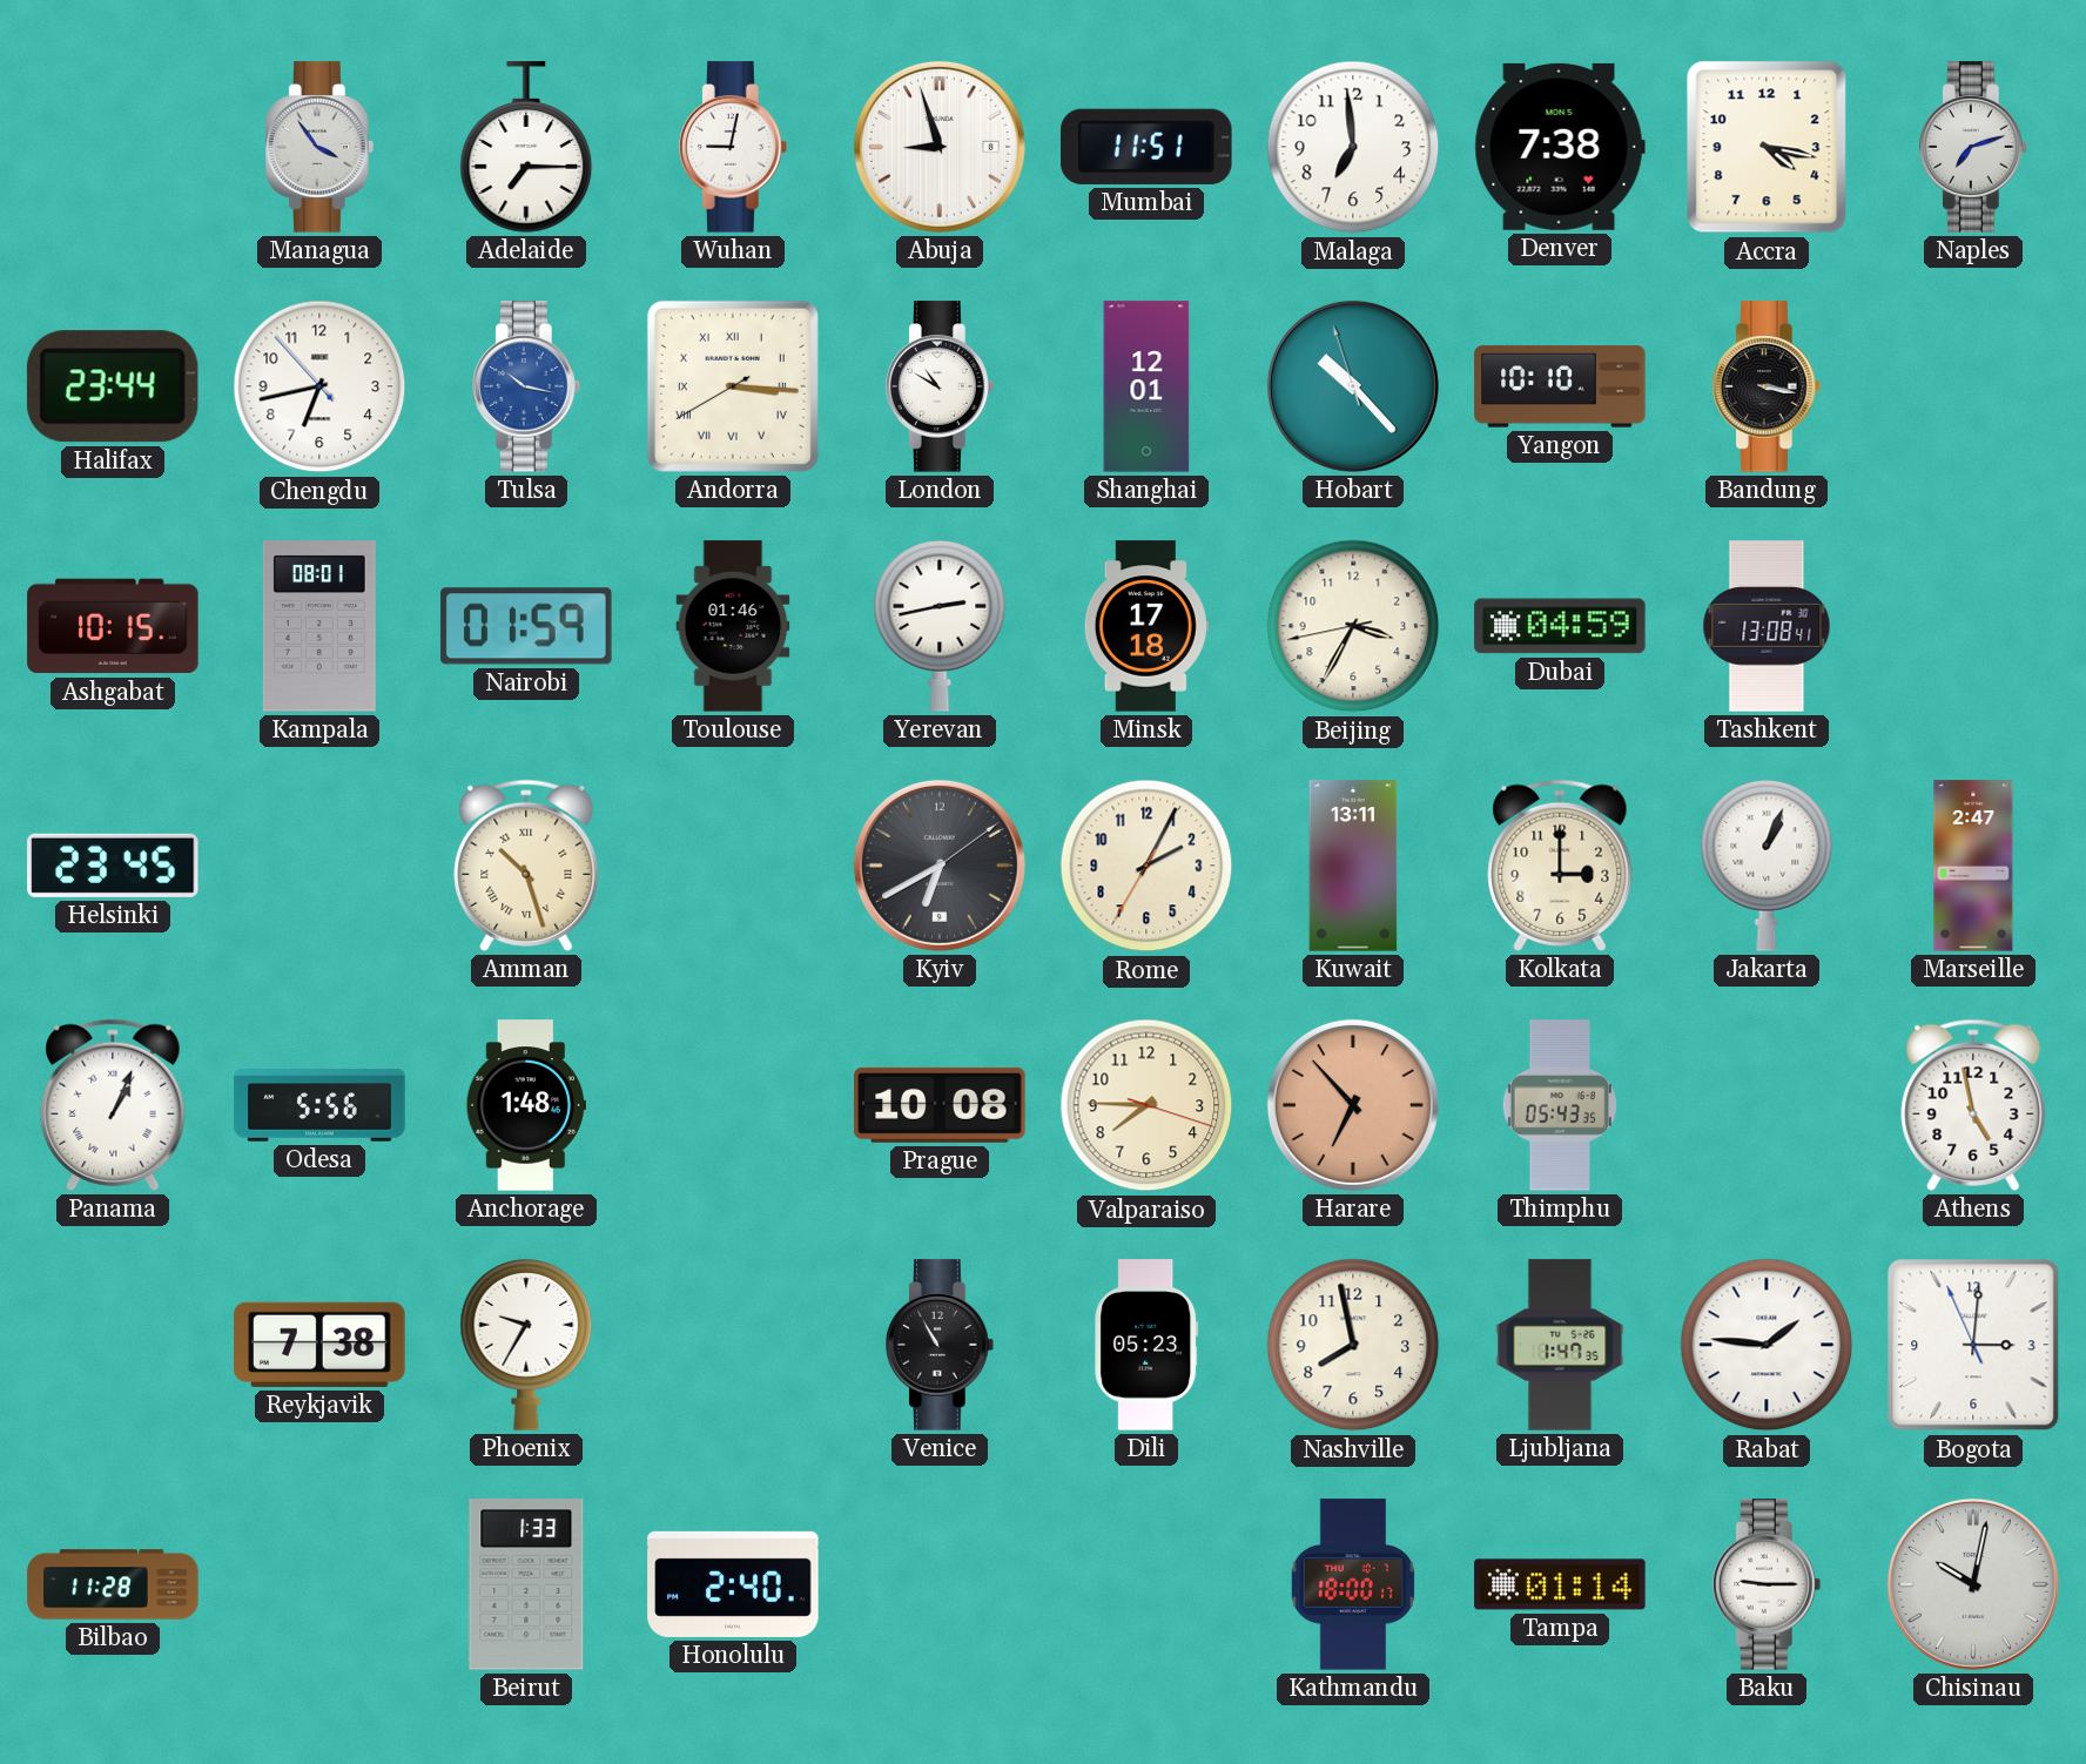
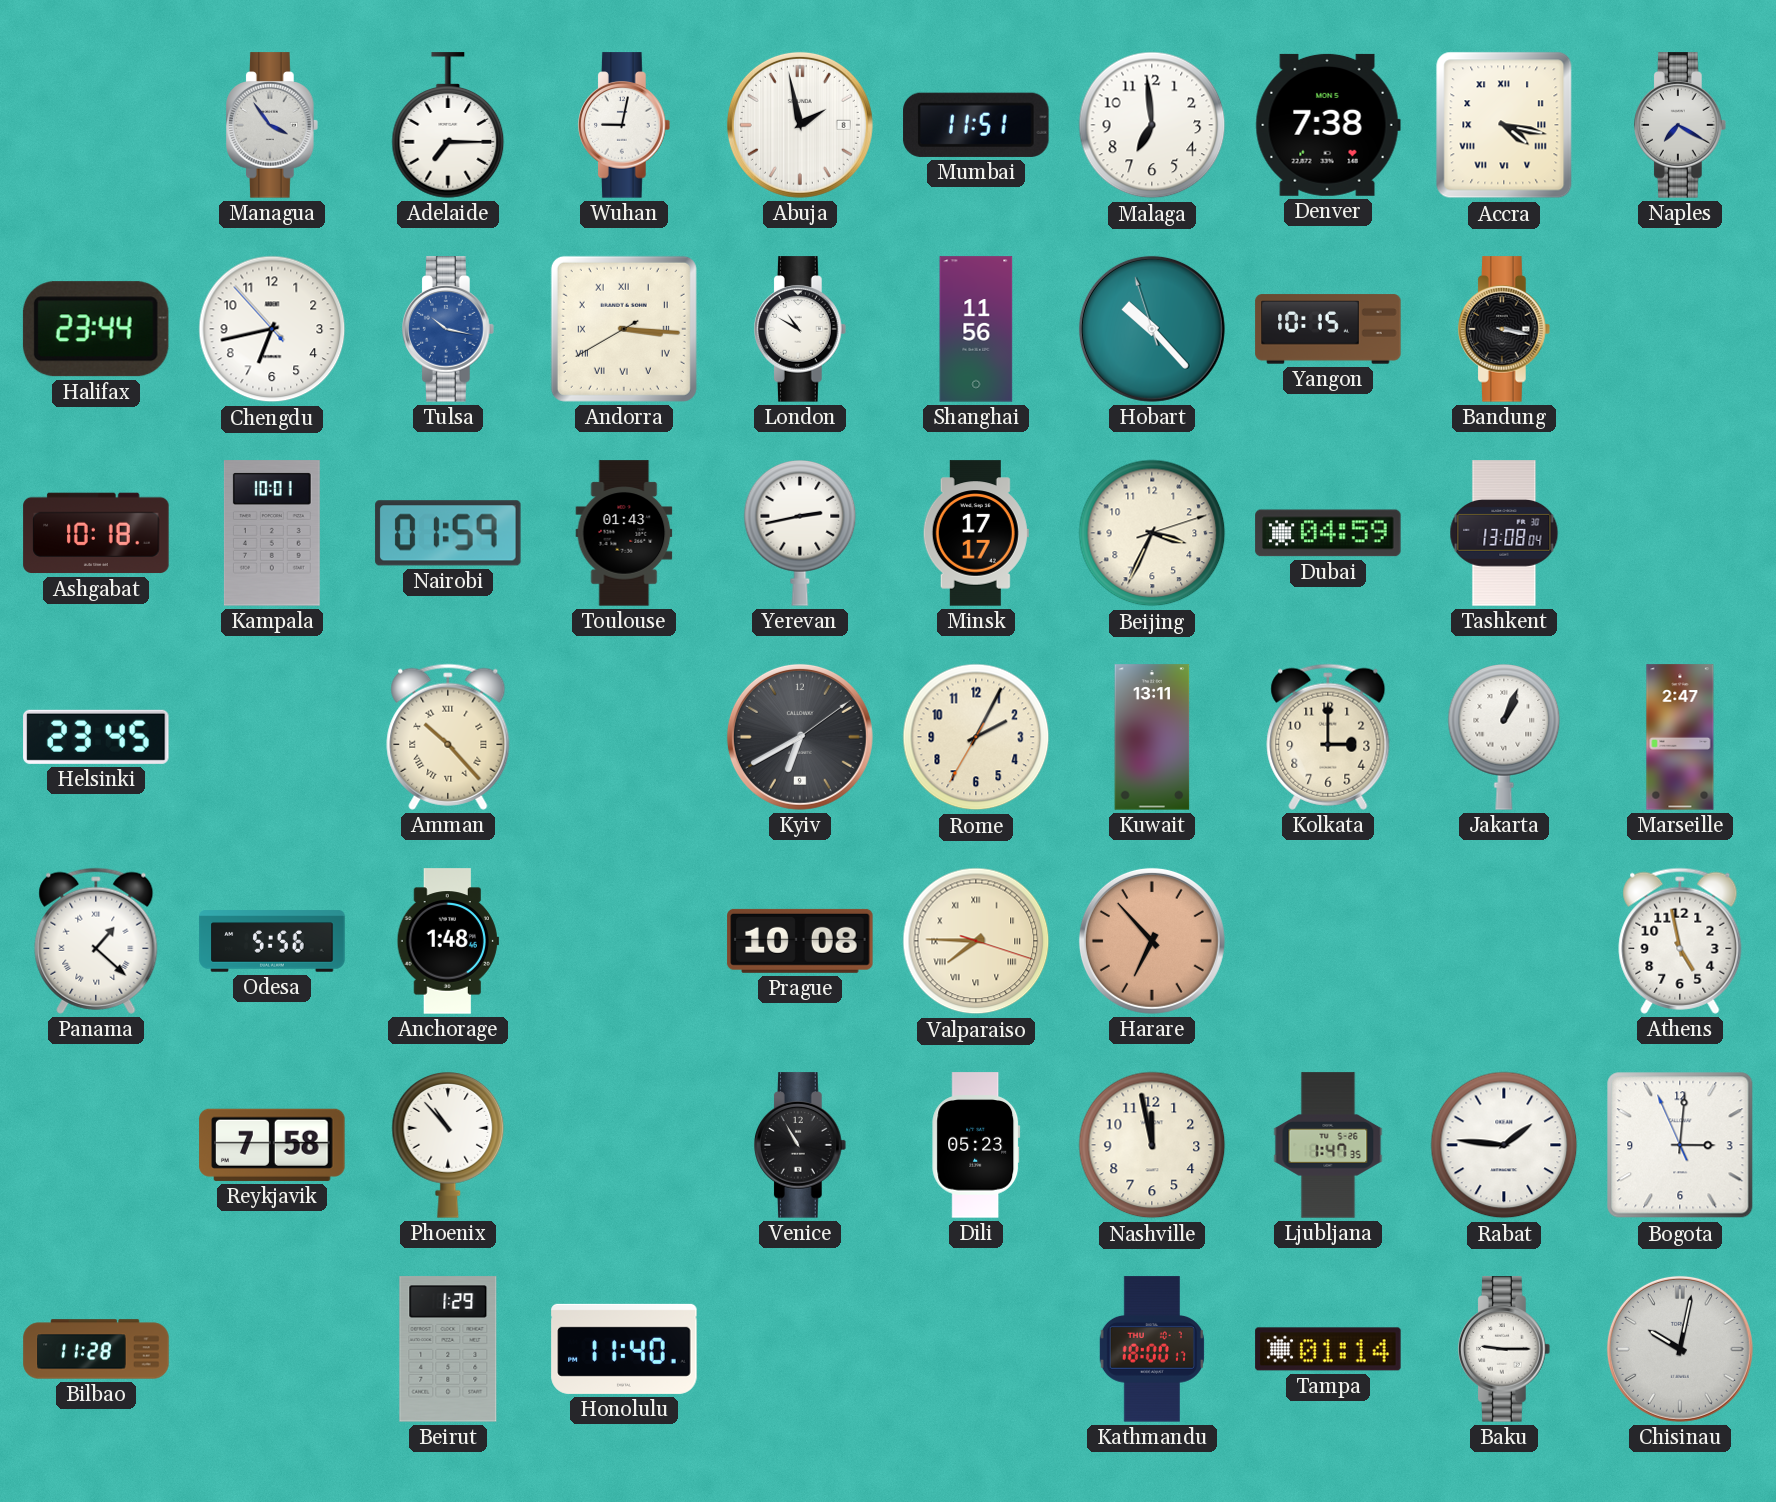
Abuja: 8:57 -> 1:58
Accra numerals: Arabic -> Roman
Naples: 7:12 -> 7:20
Shanghai: 12:01 -> 11:56
Yangon: 10:10 -> 10:15
Ashgabat: 10:15 -> 10:18
Kampala: 08:01 -> 10:01
Toulouse: 01:46 -> 01:43
Minsk: 17:18 -> 17:17
Beijing: 3:34:43 -> 3:34:12
Tashkent: 13:08:41 -> 13:08:04
Amman: 10:27 -> 10:23
Panama: 1:04 -> 1:22
Valparaiso numerals: Arabic -> Roman
Thimphu: 05:43 -> none
Reykjavik: 7:38 -> 7:58
Phoenix: 9:35 -> 10:53
Nashville: 7:58 -> 11:58
Beirut: 1:33 -> 1:29
Honolulu: 2:40 -> 11:40
